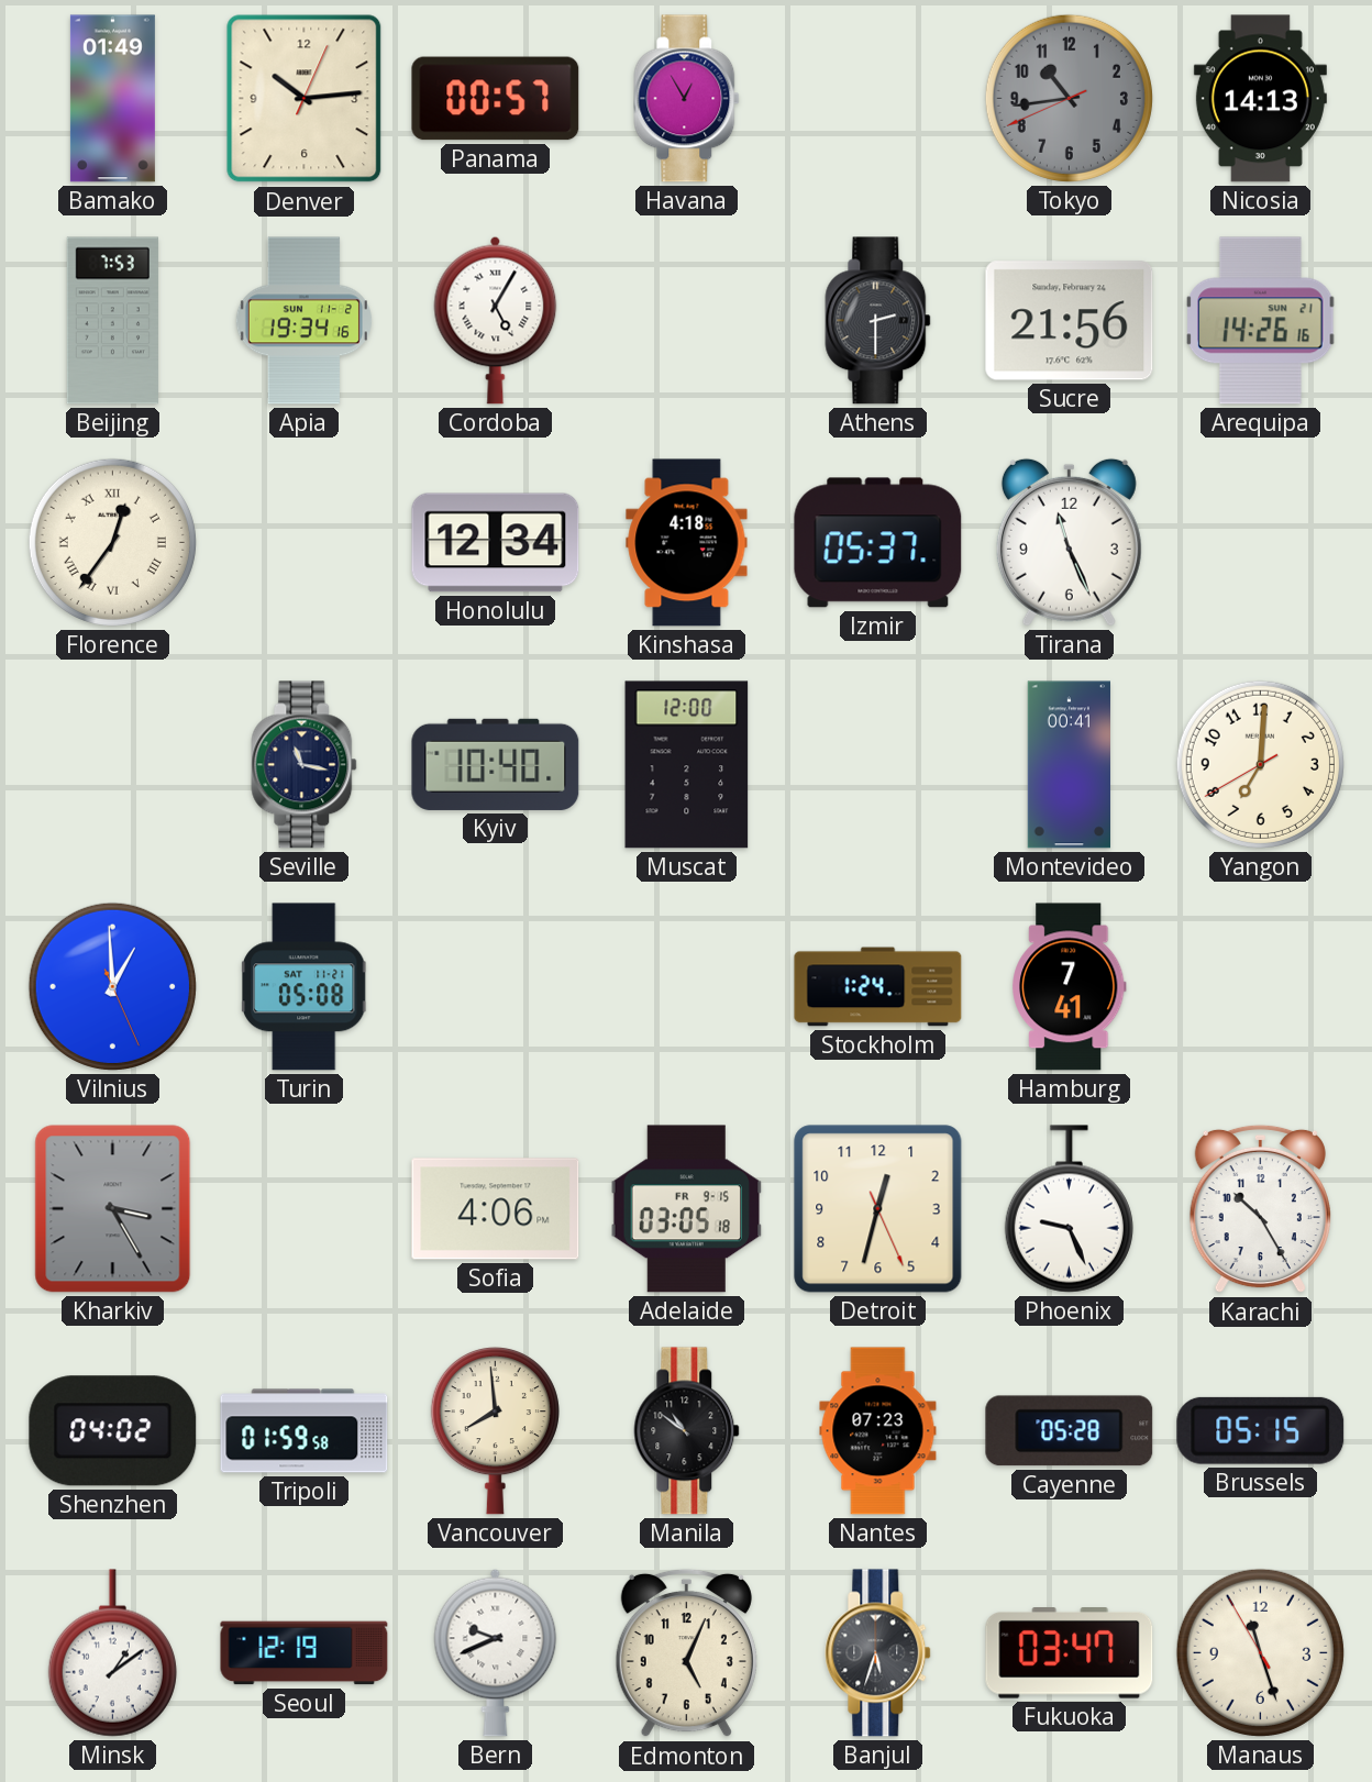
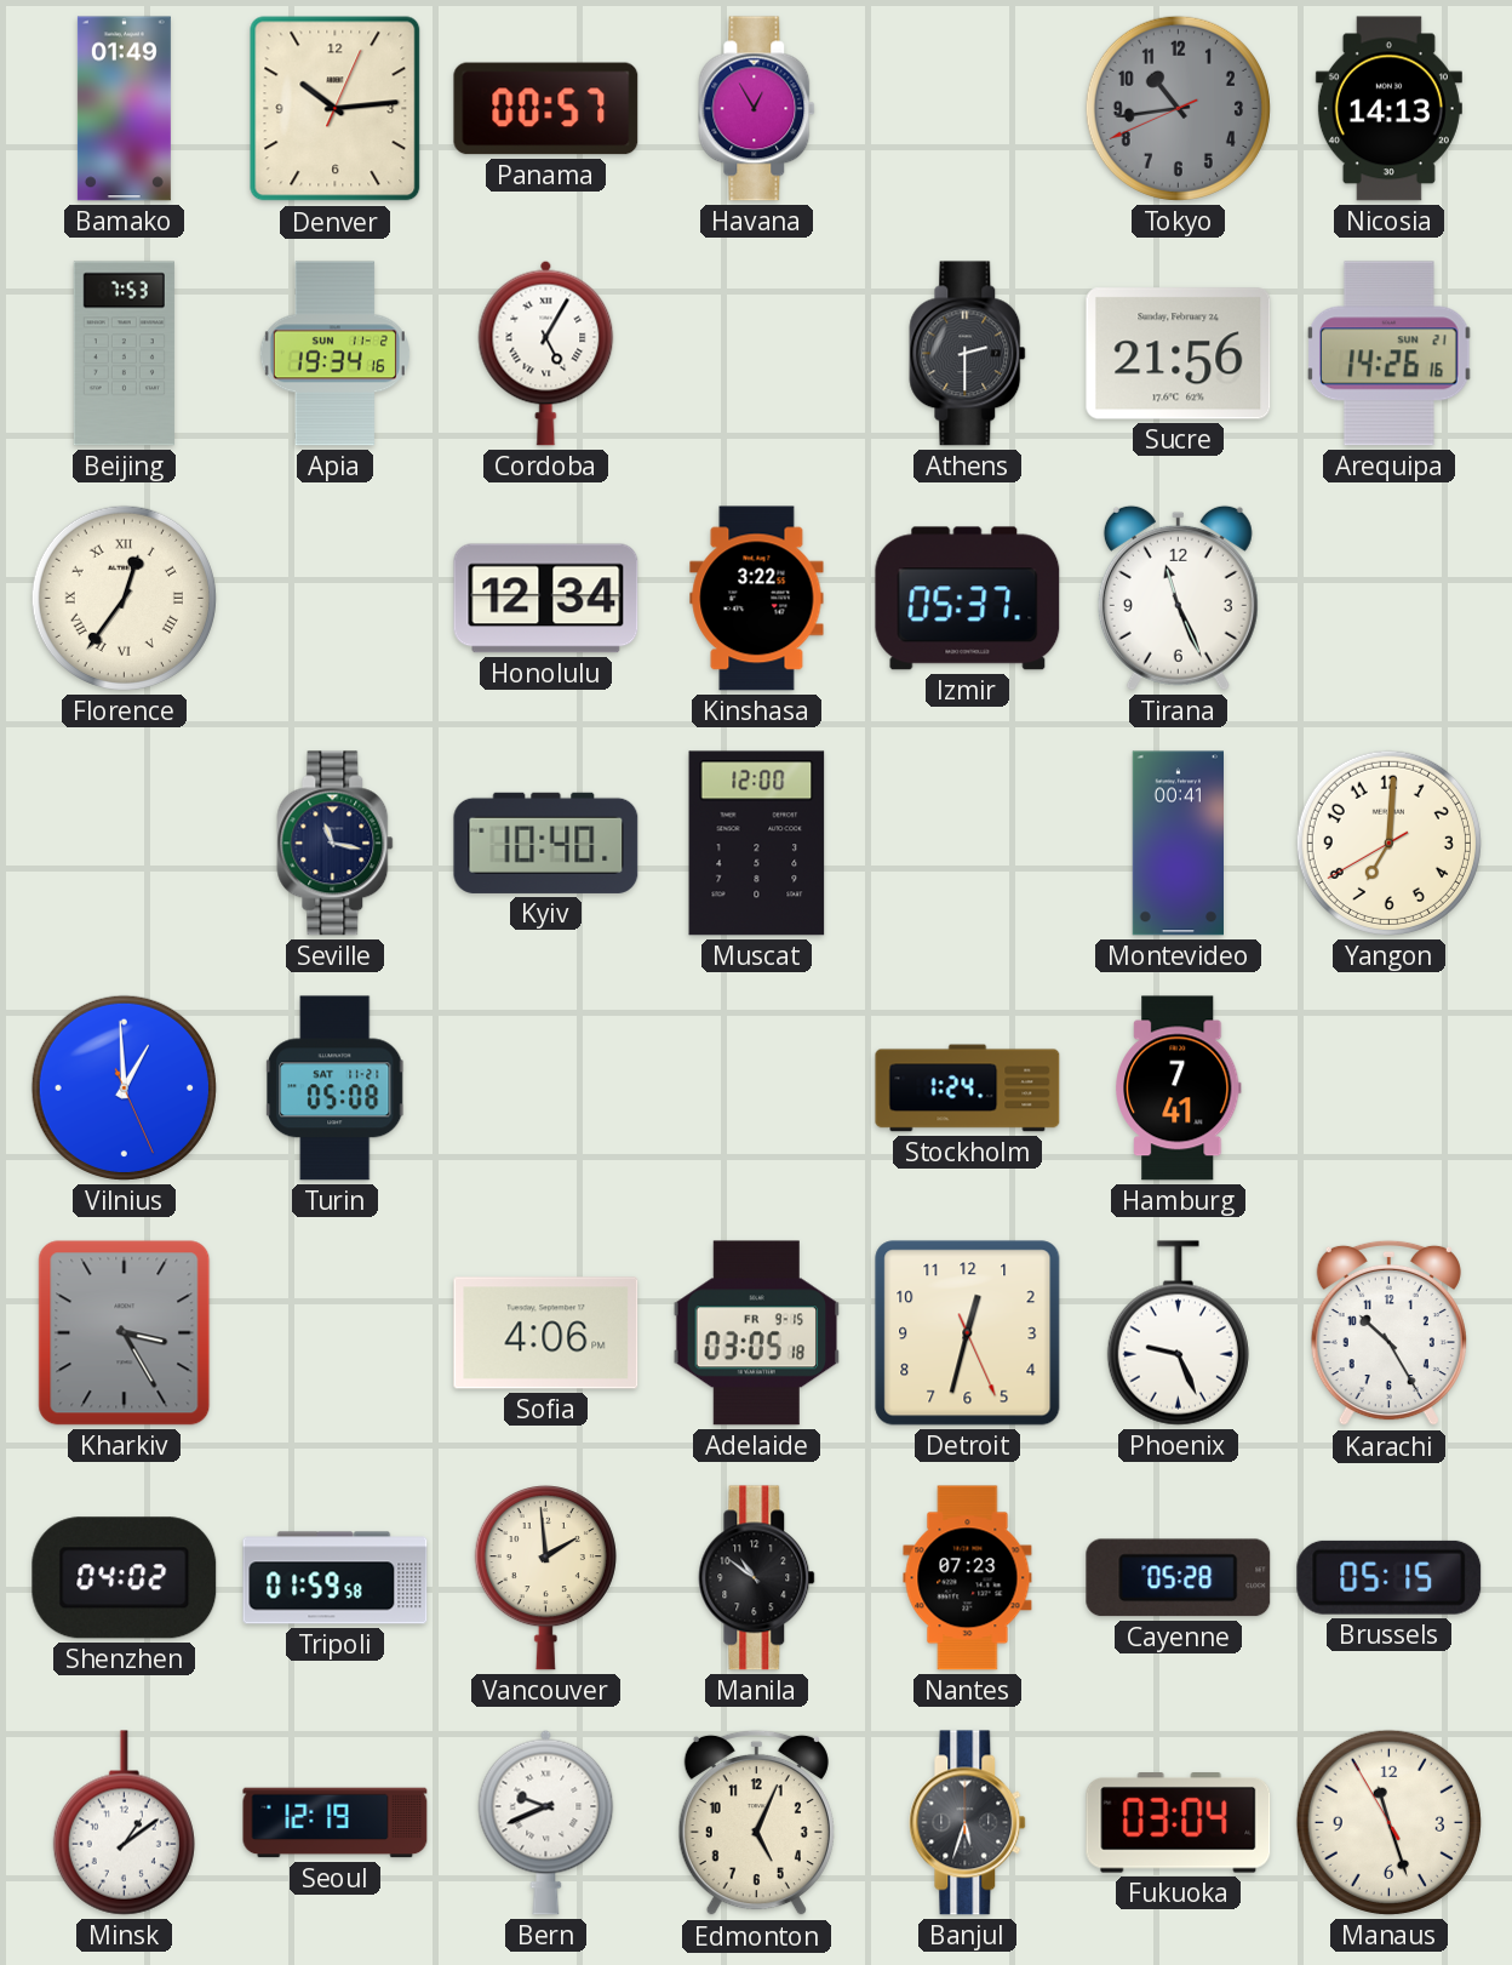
Kinshasa: 4:18 -> 3:22
Vancouver: 7:59 -> 1:59
Fukuoka: 03:47 -> 03:04
